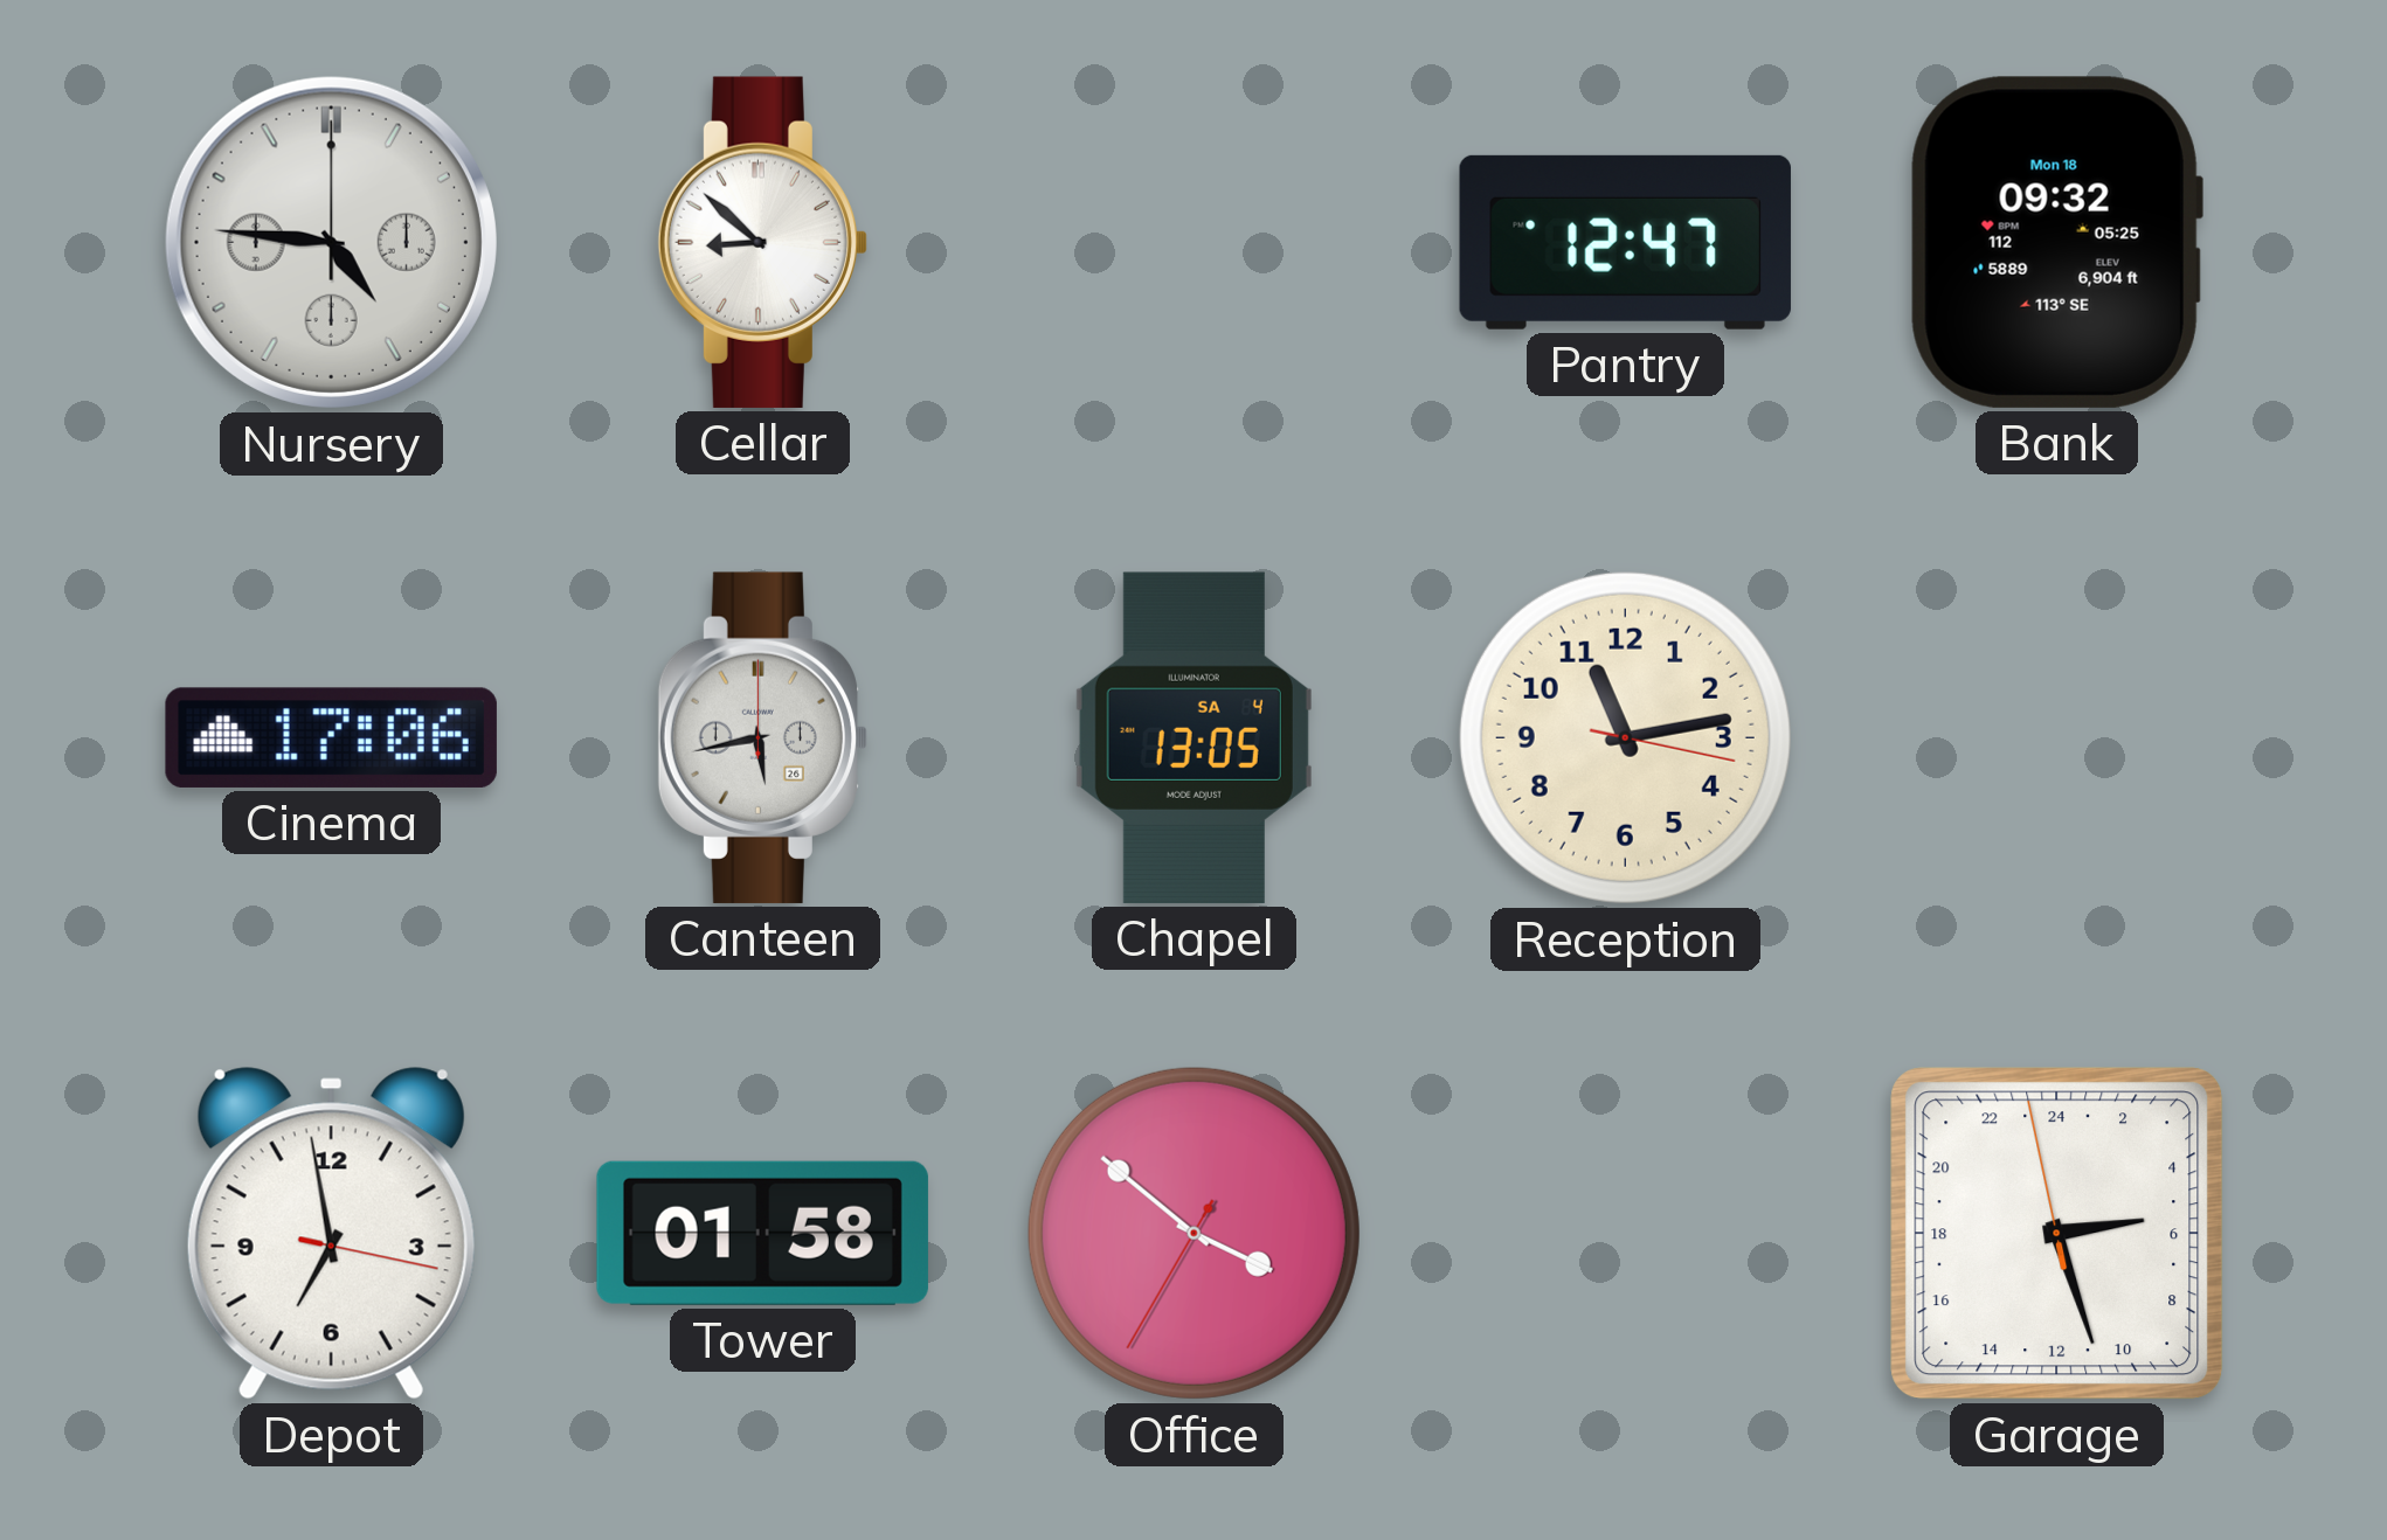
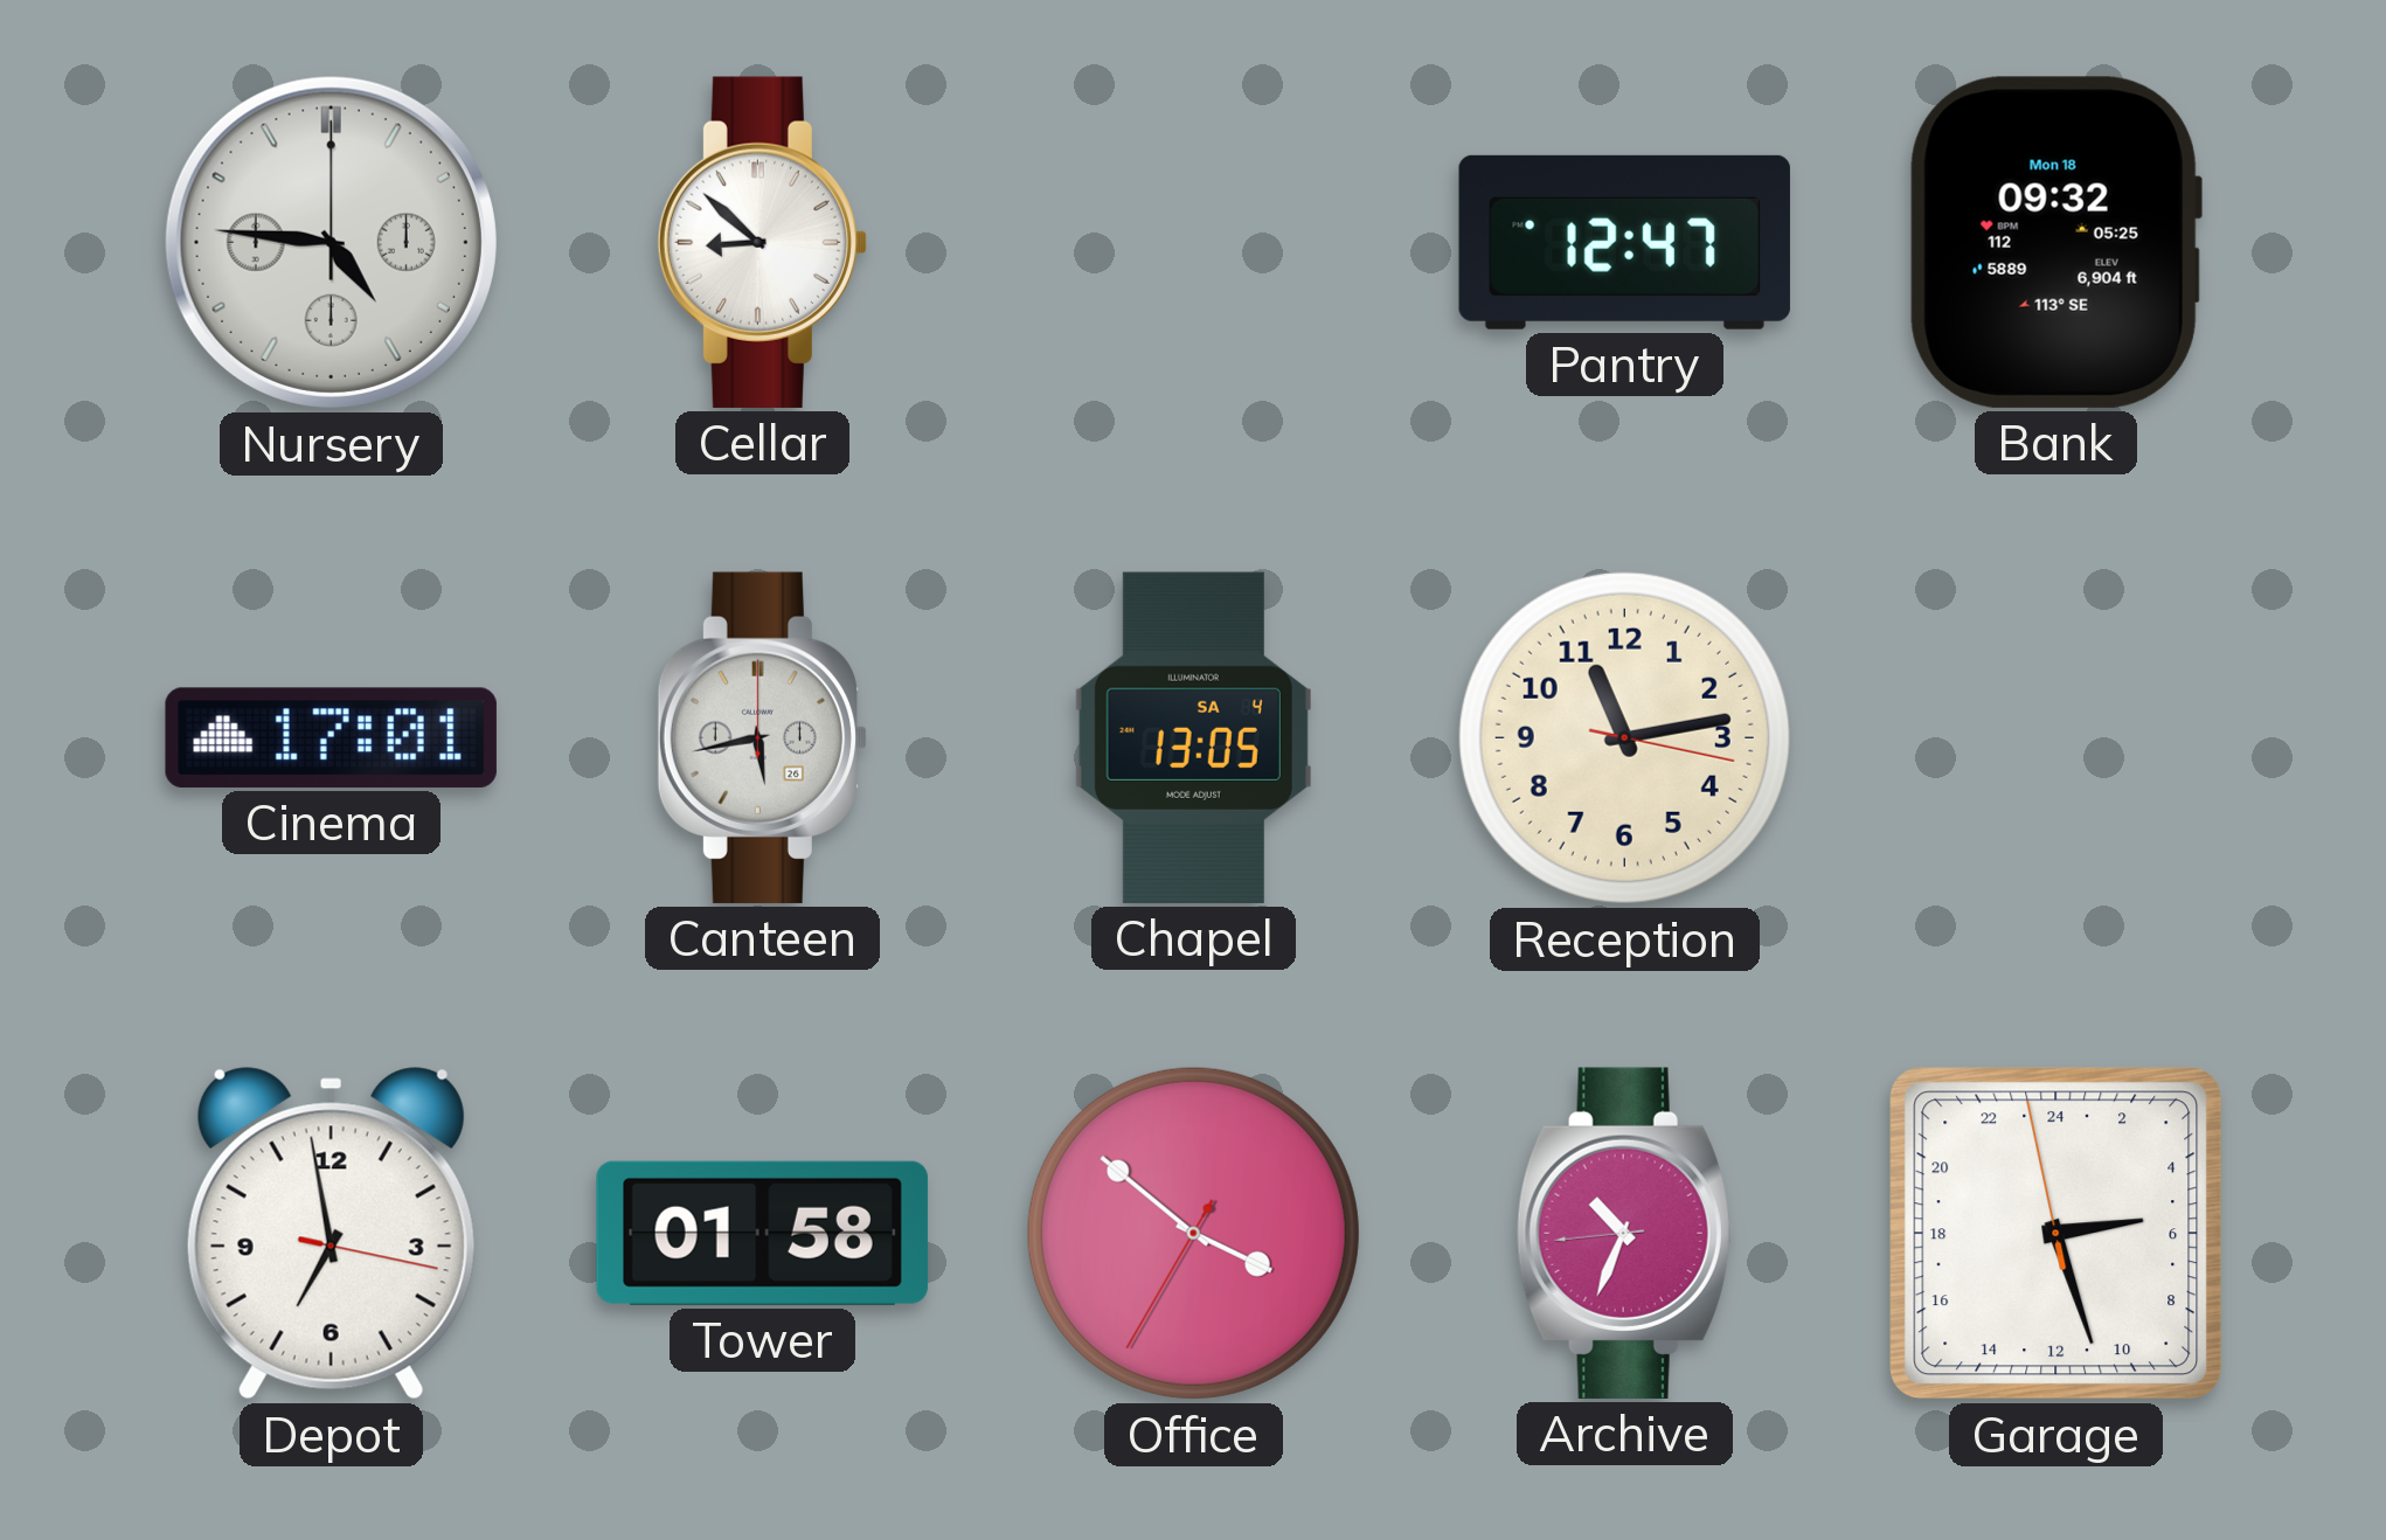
Cinema: 17:06 -> 17:01
Archive: none -> 10:33
